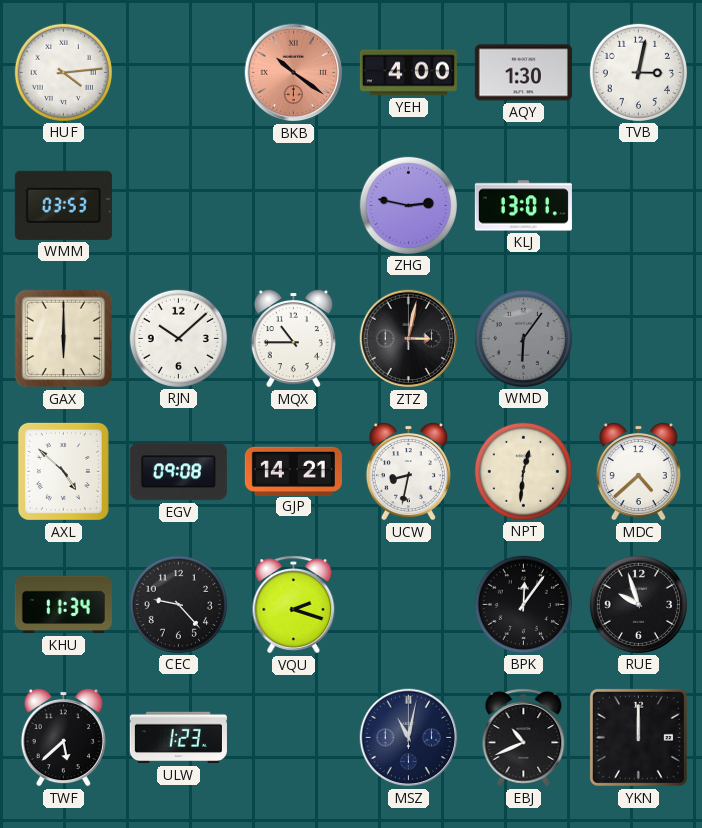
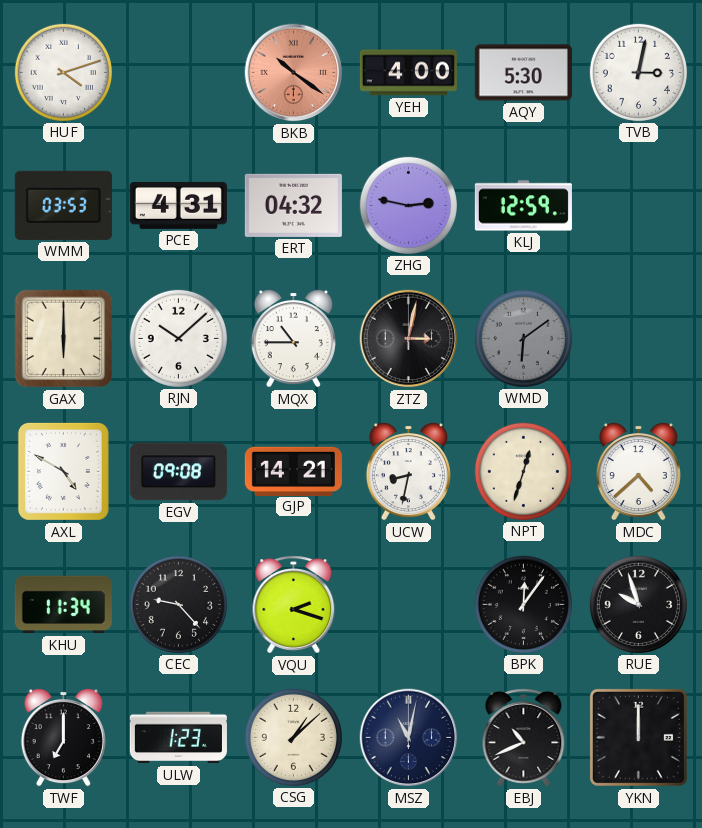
HUF: 4:14 -> 4:12
AQY: 1:30 -> 5:30
PCE: none -> 4:31
ERT: none -> 04:32
KLJ: 13:01 -> 12:59
WMD: 6:06 -> 6:09
AXL: 4:52 -> 4:50
NPT: 12:31 -> 12:33
TWF: 5:38 -> 7:00
CSG: none -> 1:08
